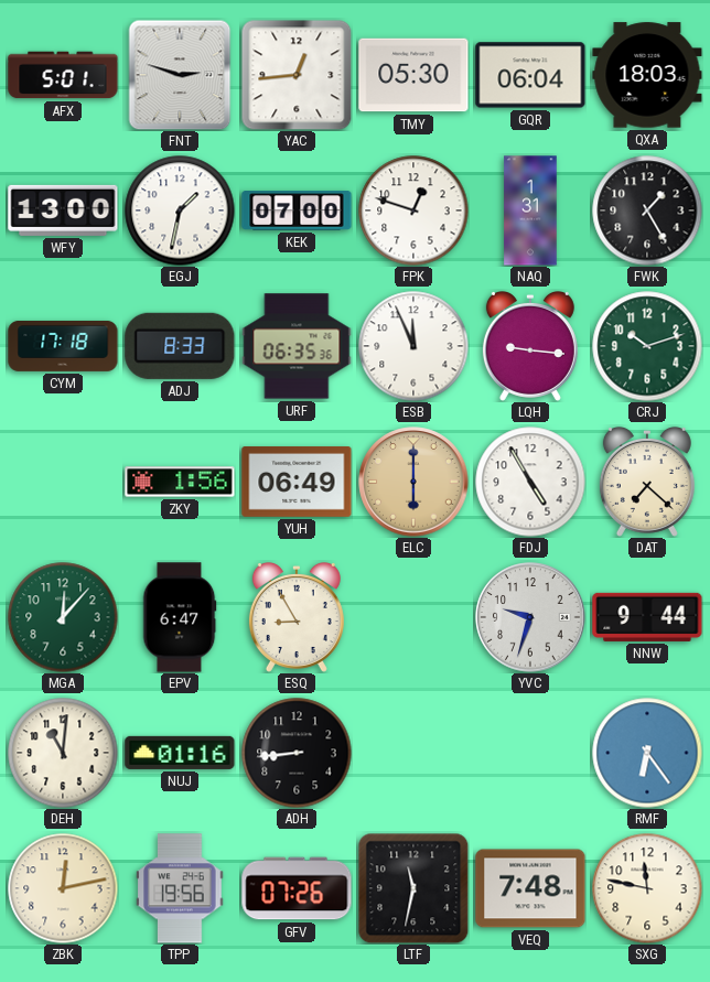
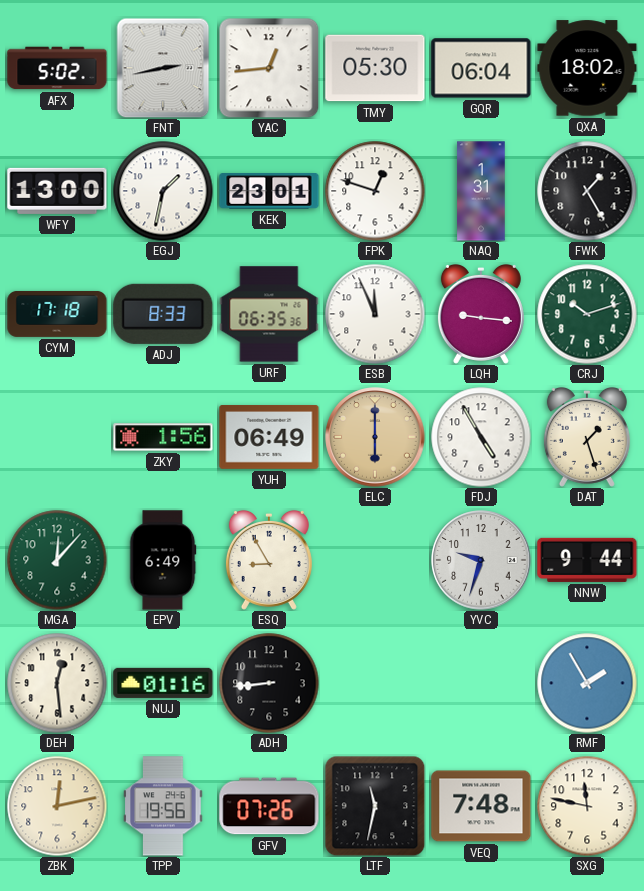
AFX: 5:01 -> 5:02
FNT: 2:48 -> 2:43
QXA: 18:03 -> 18:02
KEK: 07:00 -> 23:01
DAT: 7:22 -> 1:27
EPV: 6:47 -> 6:49
DEH: 11:01 -> 12:29
RMF: 6:24 -> 1:55
